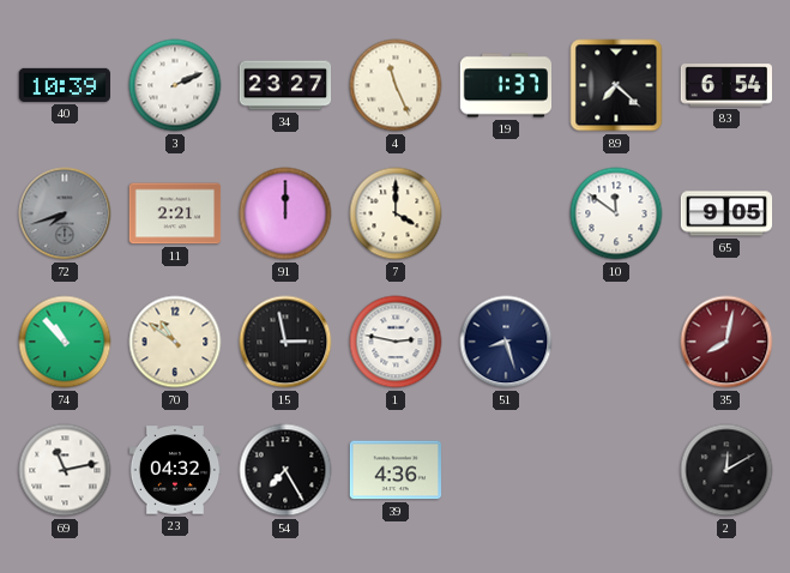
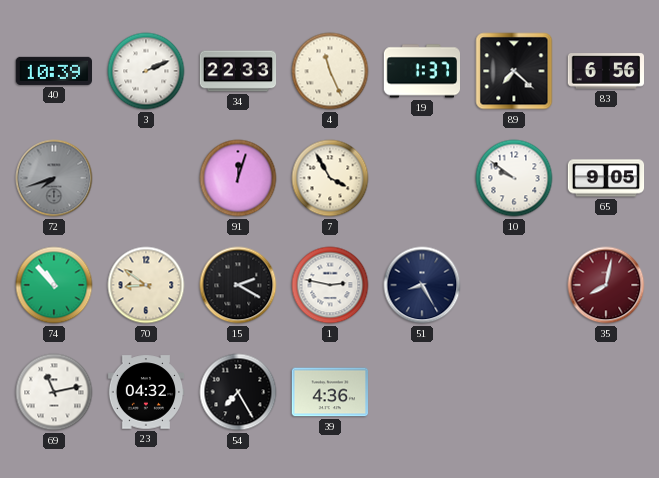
34: 23:27 -> 22:33
83: 6:54 -> 6:56
11: 2:21 -> none
91: 12:00 -> 12:03
7: 4:00 -> 3:55
10: 11:51 -> 9:51
70: 10:51 -> 8:51
15: 2:58 -> 2:20
51: 8:27 -> 8:25
2: 12:10 -> none
